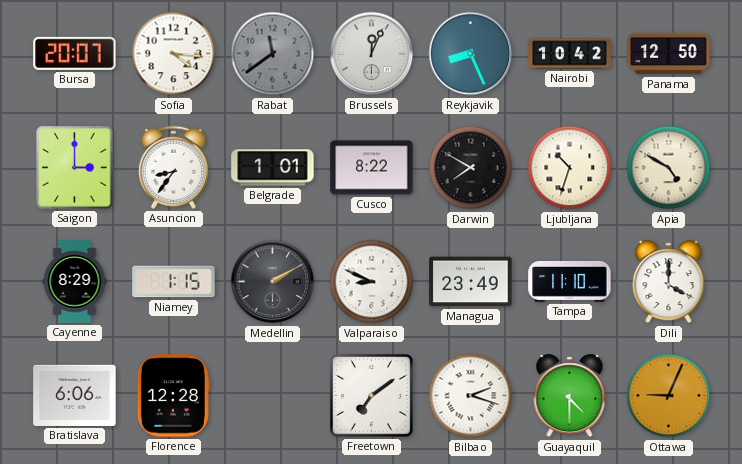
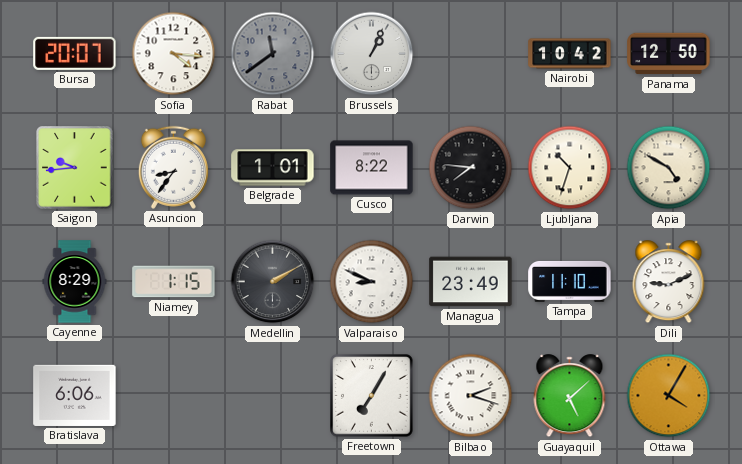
Brussels: 12:04 -> 1:04
Reykjavik: 8:26 -> none
Saigon: 3:00 -> 9:44
Darwin: 7:50 -> 7:46
Dili: 4:00 -> 9:11
Florence: 12:28 -> none
Freetown: 7:09 -> 7:05
Guayaquil: 4:30 -> 5:08
Ottawa: 9:04 -> 4:05
